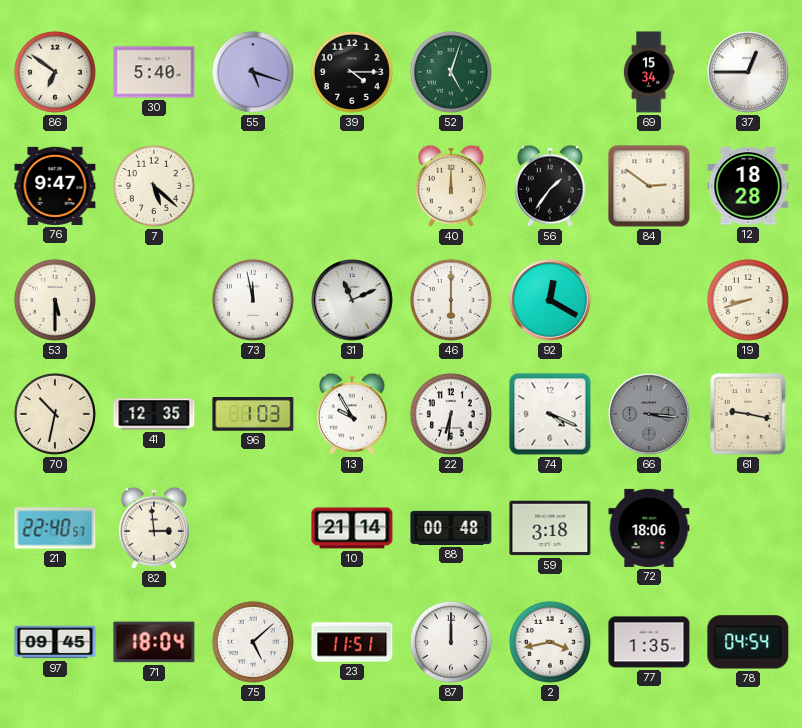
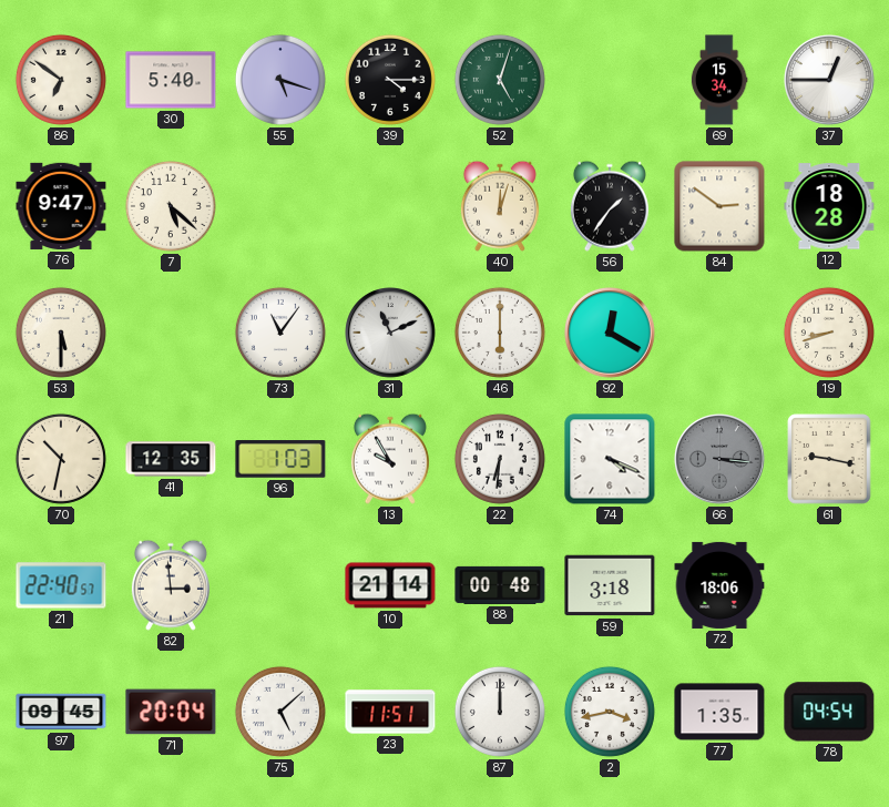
40: 12:00 -> 12:03
73: 11:58 -> 11:06
71: 18:04 -> 20:04
